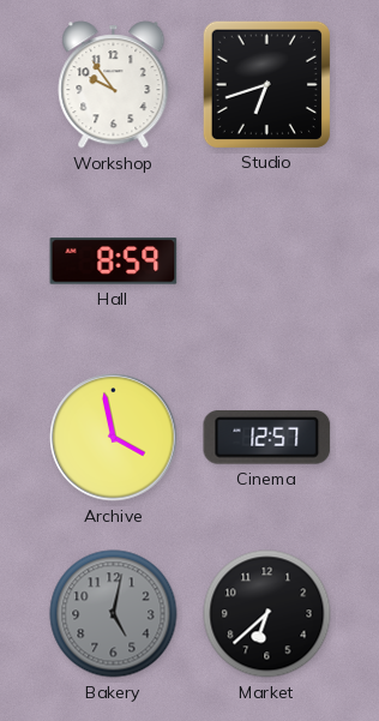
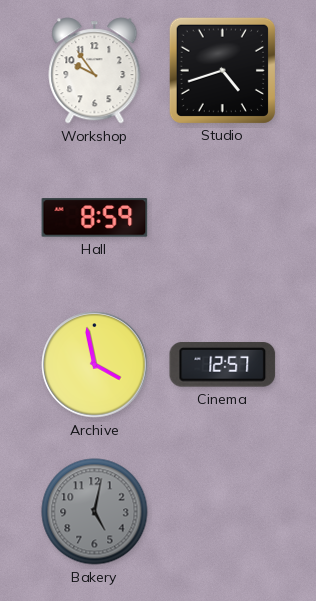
Studio: 6:42 -> 4:42
Market: 6:38 -> none
